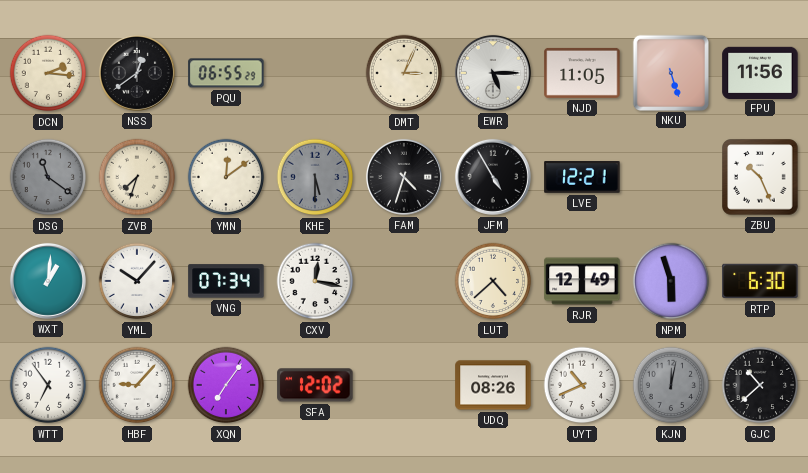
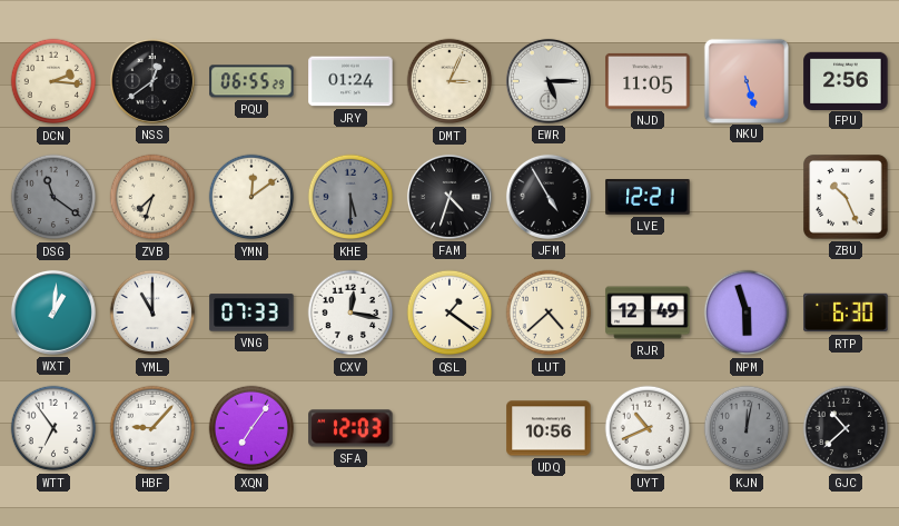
JRY: none -> 01:24
FPU: 11:56 -> 2:56
YML: 10:07 -> 11:00
VNG: 07:34 -> 07:33
QSL: none -> 1:21
SFA: 12:02 -> 12:03
UDQ: 08:26 -> 10:56
